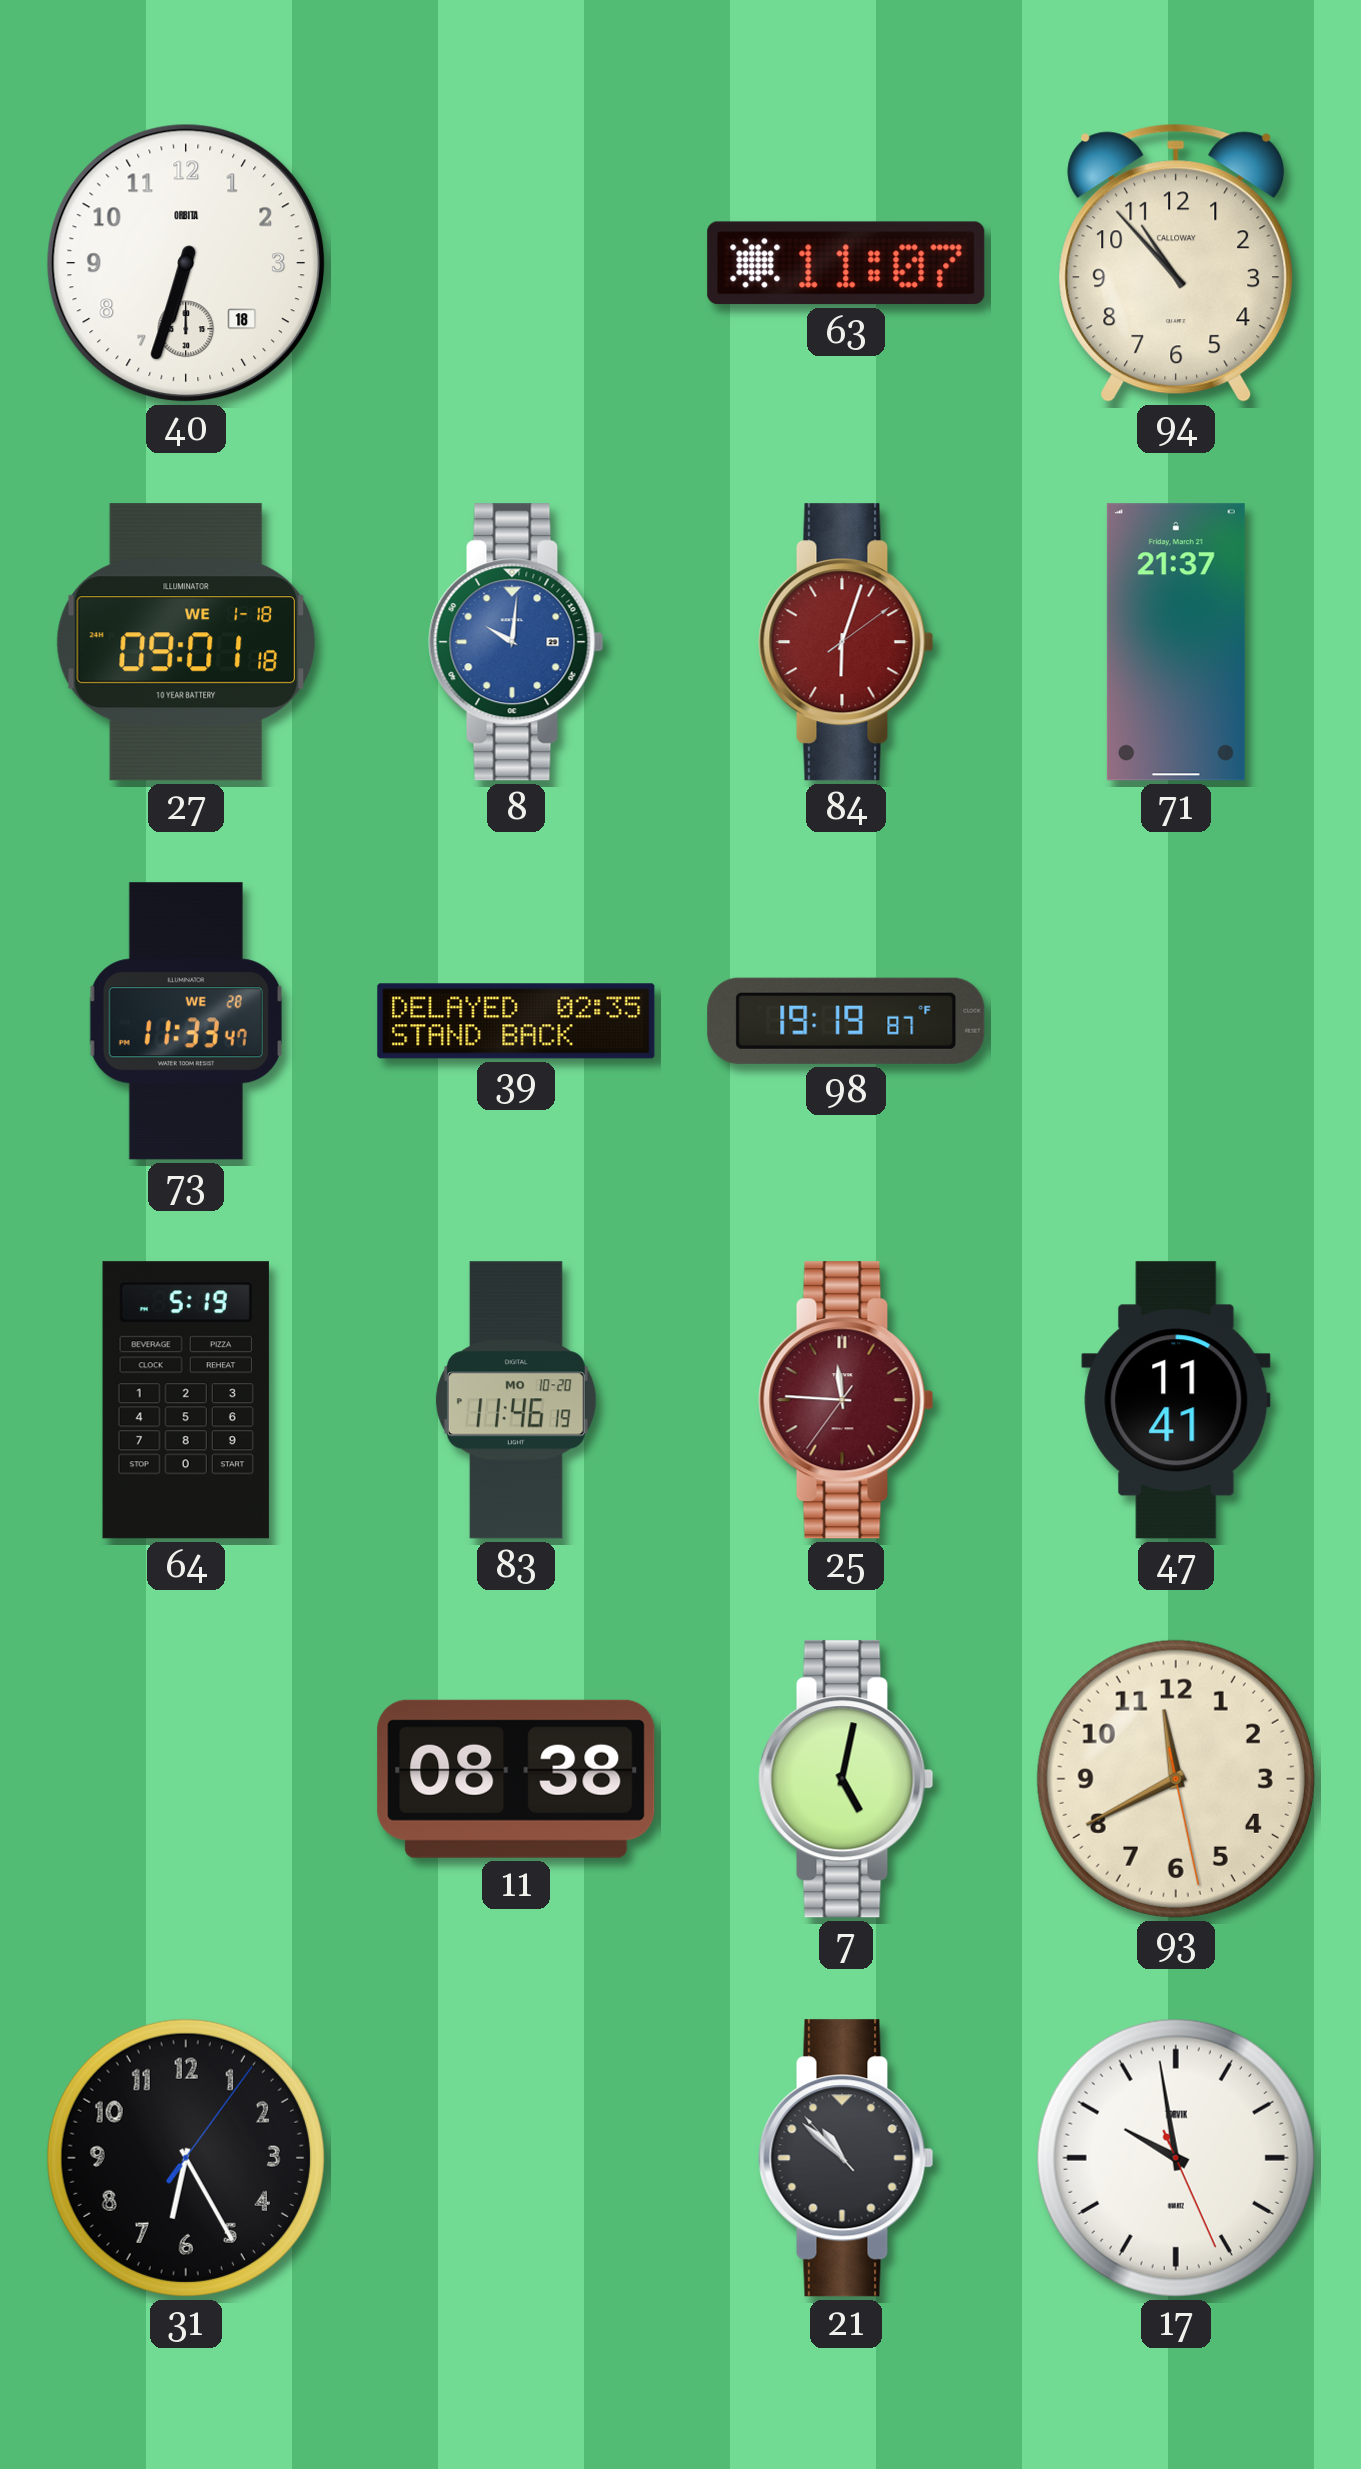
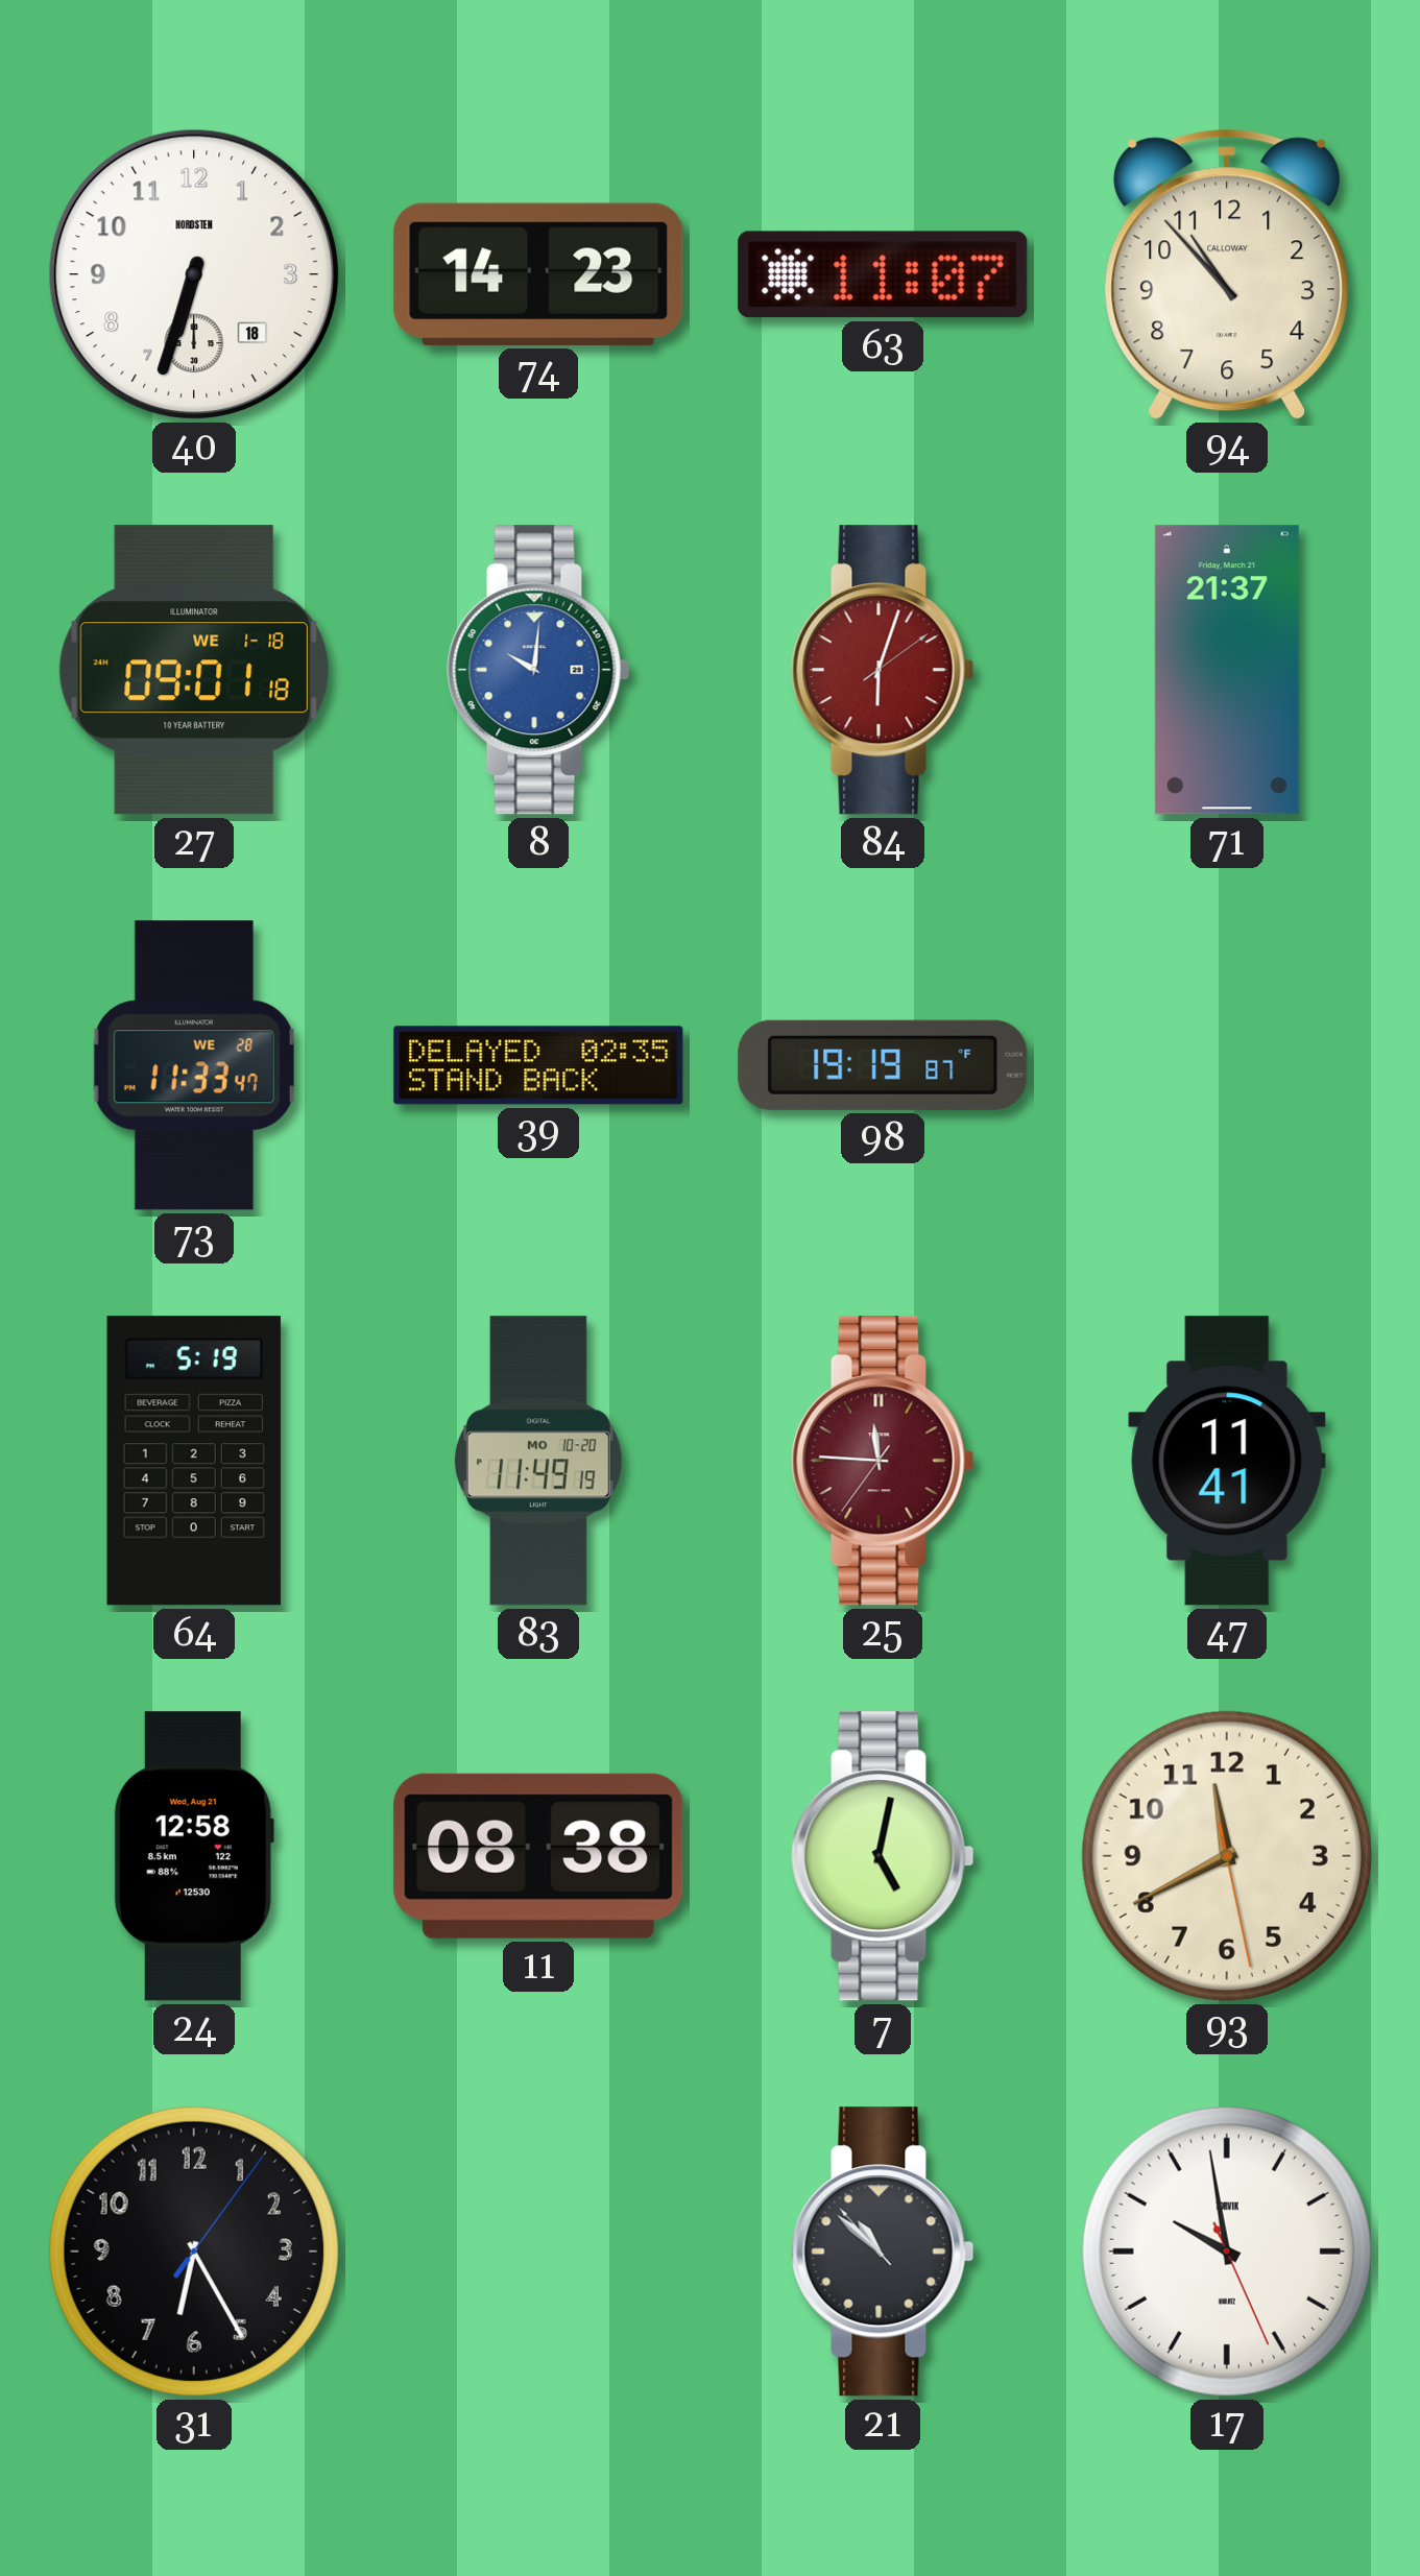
40 brand: ORBITA -> NORDSTEN
74: none -> 14:23
83: 11:46 -> 11:49
24: none -> 12:58
